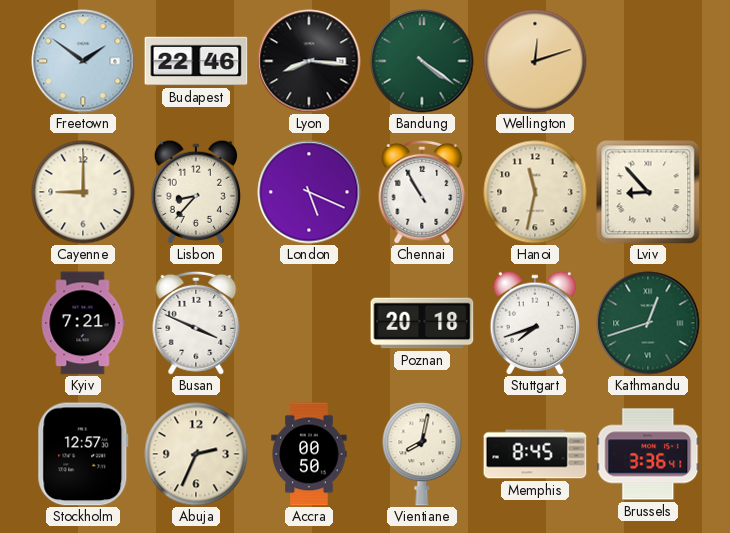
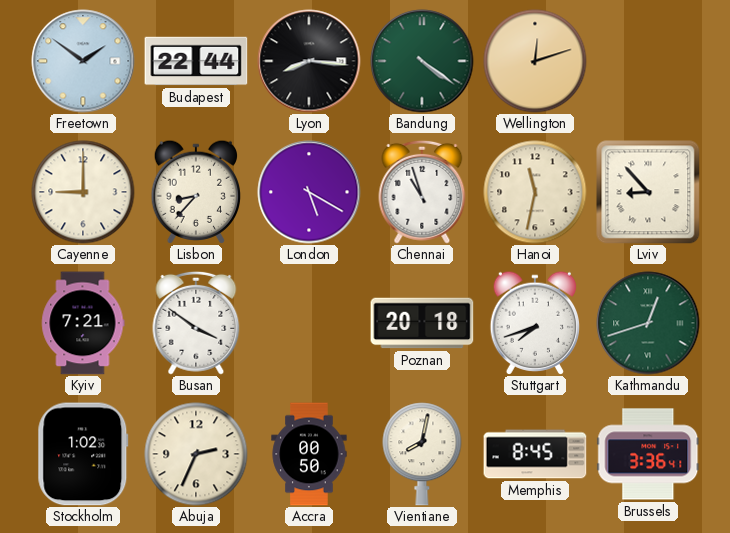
Budapest: 22:46 -> 22:44
London: 5:19 -> 5:20
Chennai: 10:55 -> 10:57
Busan: 3:49 -> 3:51
Stockholm: 12:57 -> 1:02
